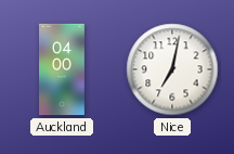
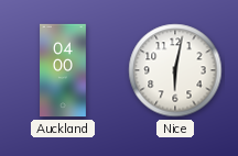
Nice: 7:02 -> 6:02
